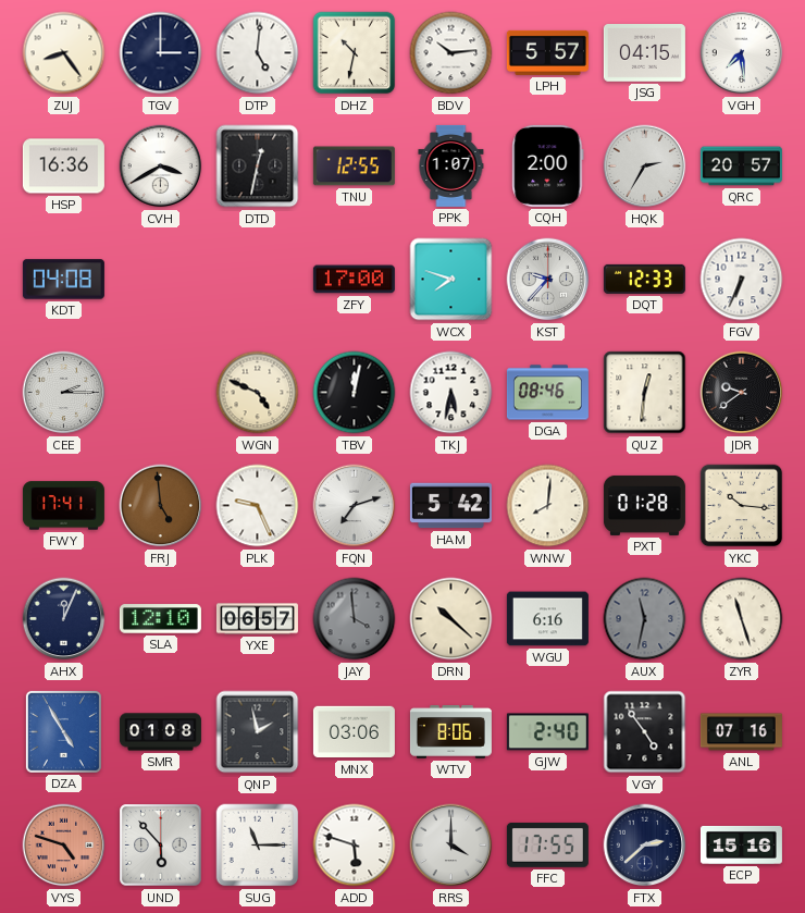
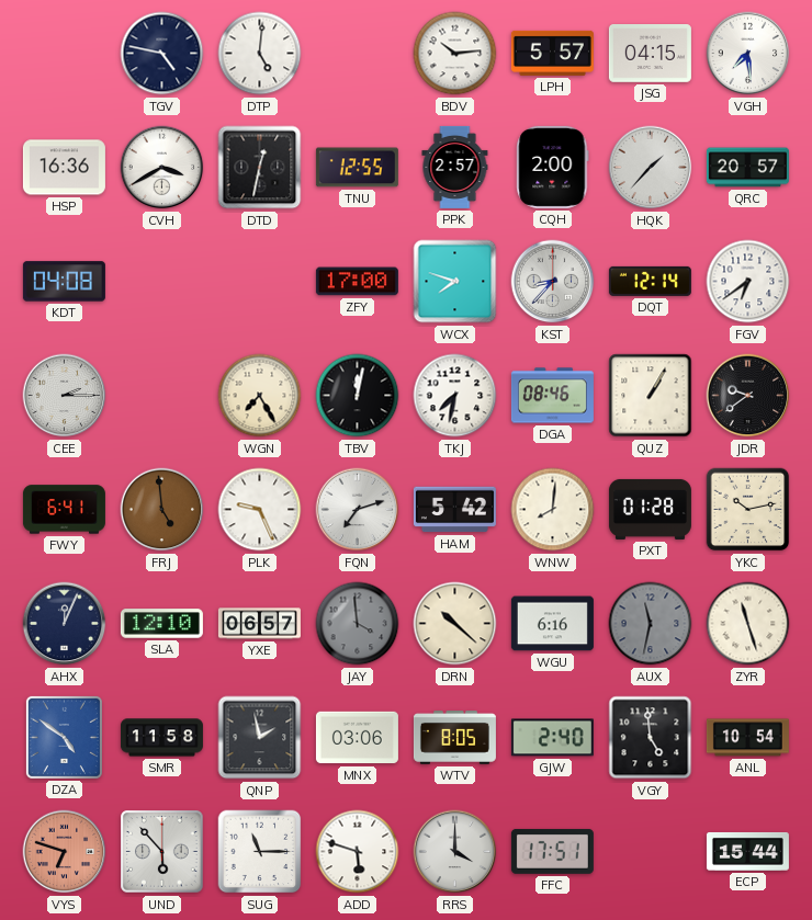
ZUJ: 8:24 -> none
TGV: 3:00 -> 4:47
DHZ: 10:32 -> none
PPK: 1:07 -> 2:57
HQK: 2:35 -> 1:37
KST: 9:37 -> 8:37
DQT: 12:33 -> 12:14
FGV: 6:34 -> 6:39
WGN: 4:49 -> 7:25
TKJ: 5:32 -> 7:32
QUZ: 12:31 -> 1:05
FWY: 17:41 -> 6:41
YKC: 10:16 -> 10:13
DZA: 4:55 -> 4:51
SMR: 01:08 -> 11:58
WTV: 8:06 -> 8:05
VGY: 4:54 -> 4:59
ANL: 07:16 -> 10:54
VYS: 4:48 -> 6:48
FFC: 17:55 -> 17:51
FTX: 2:38 -> none
ECP: 15:16 -> 15:44
